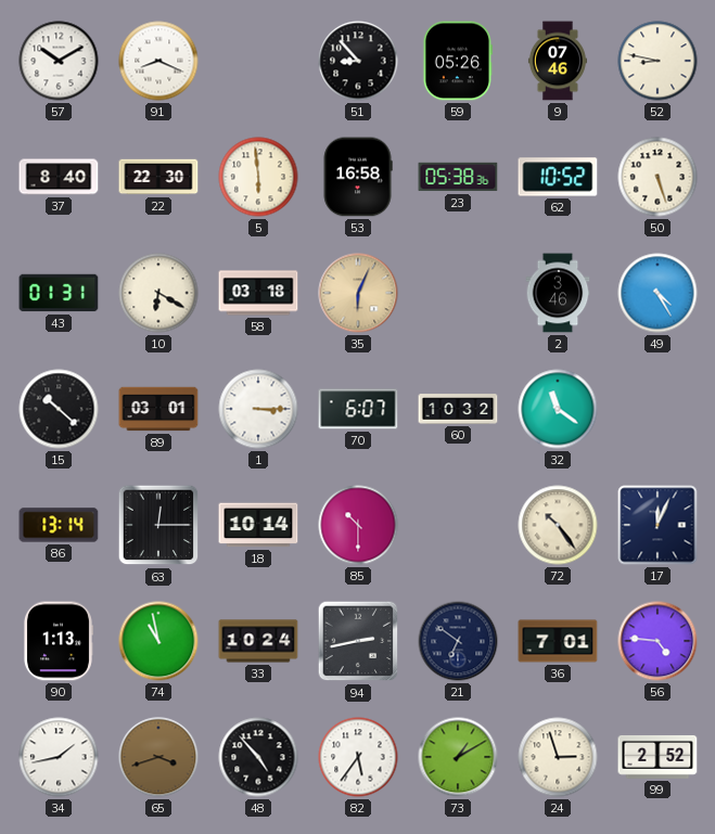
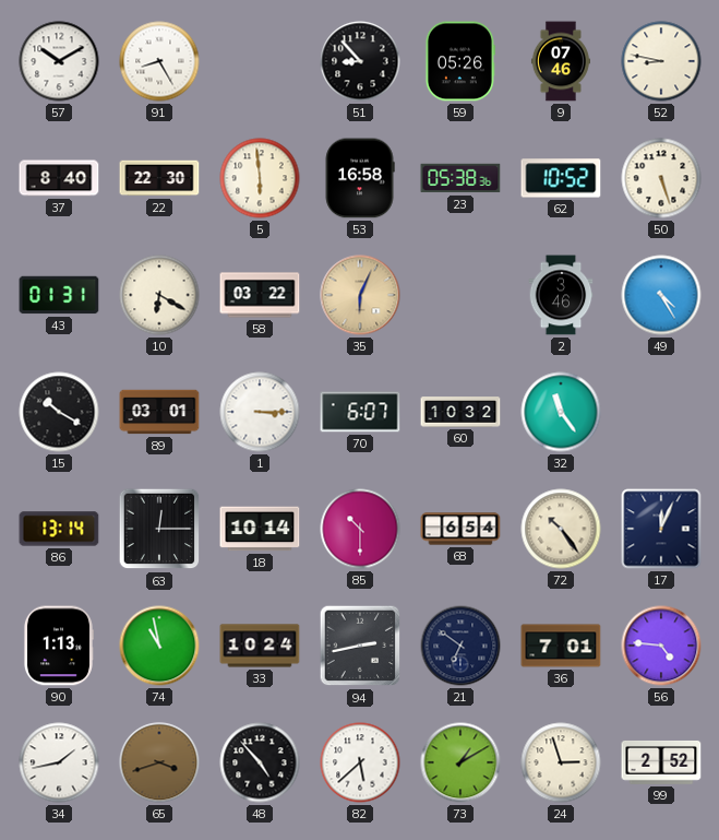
91: 8:19 -> 8:25
58: 03:18 -> 03:22
15: 10:22 -> 10:20
32: 11:21 -> 11:24
68: none -> 6:54
82: 5:36 -> 5:38
